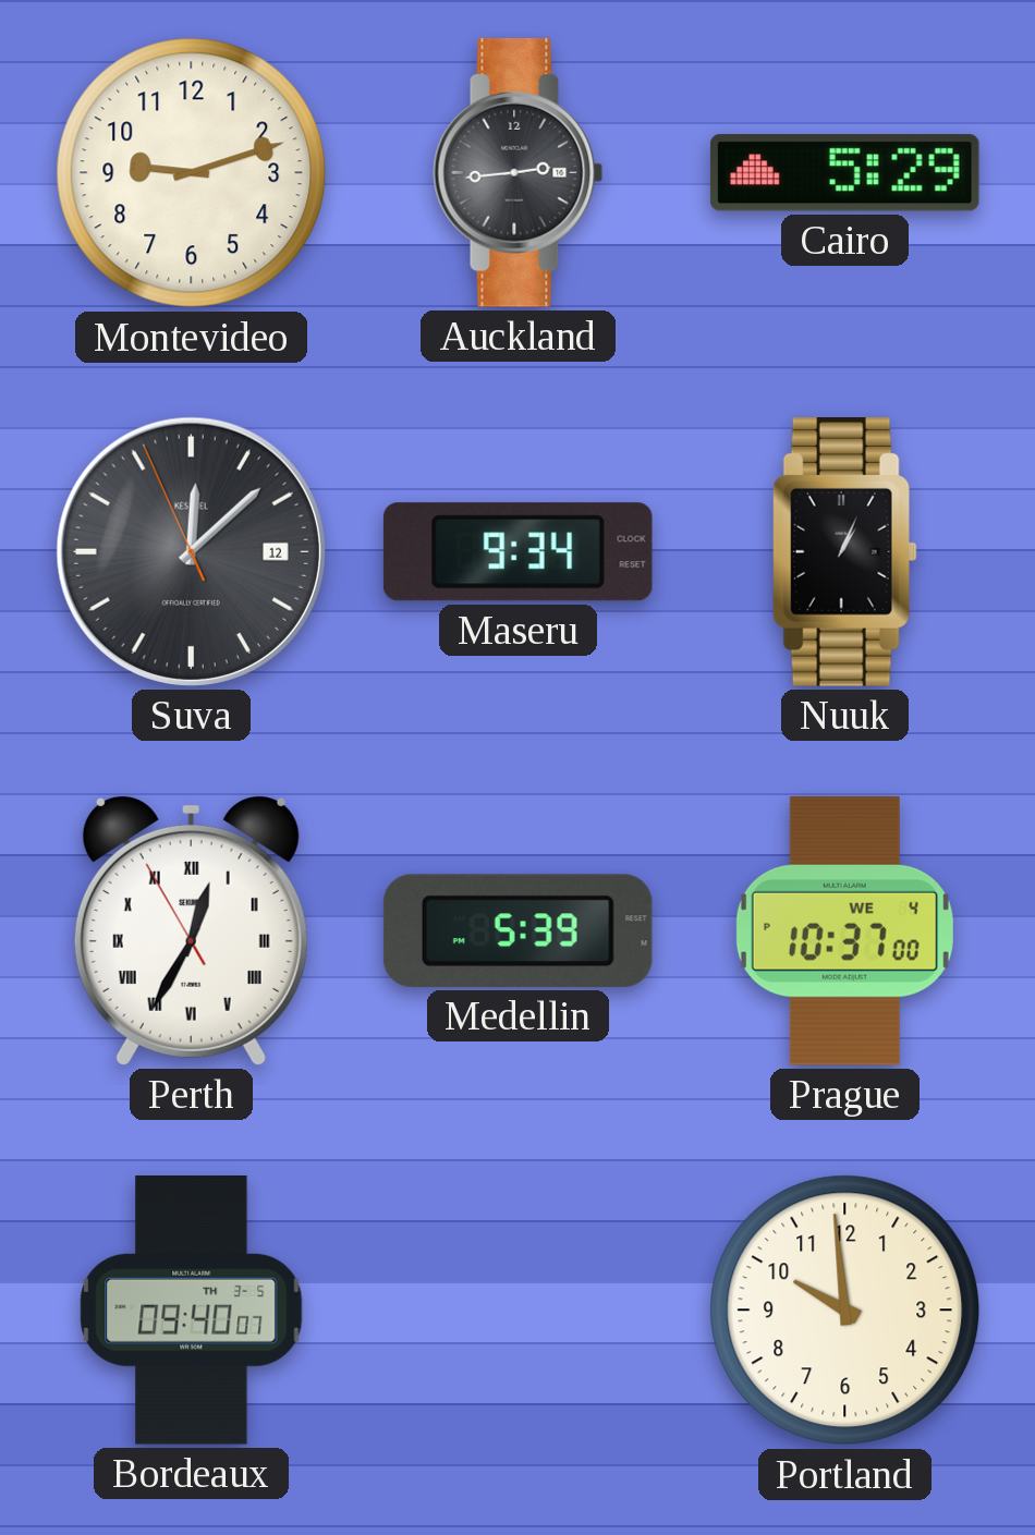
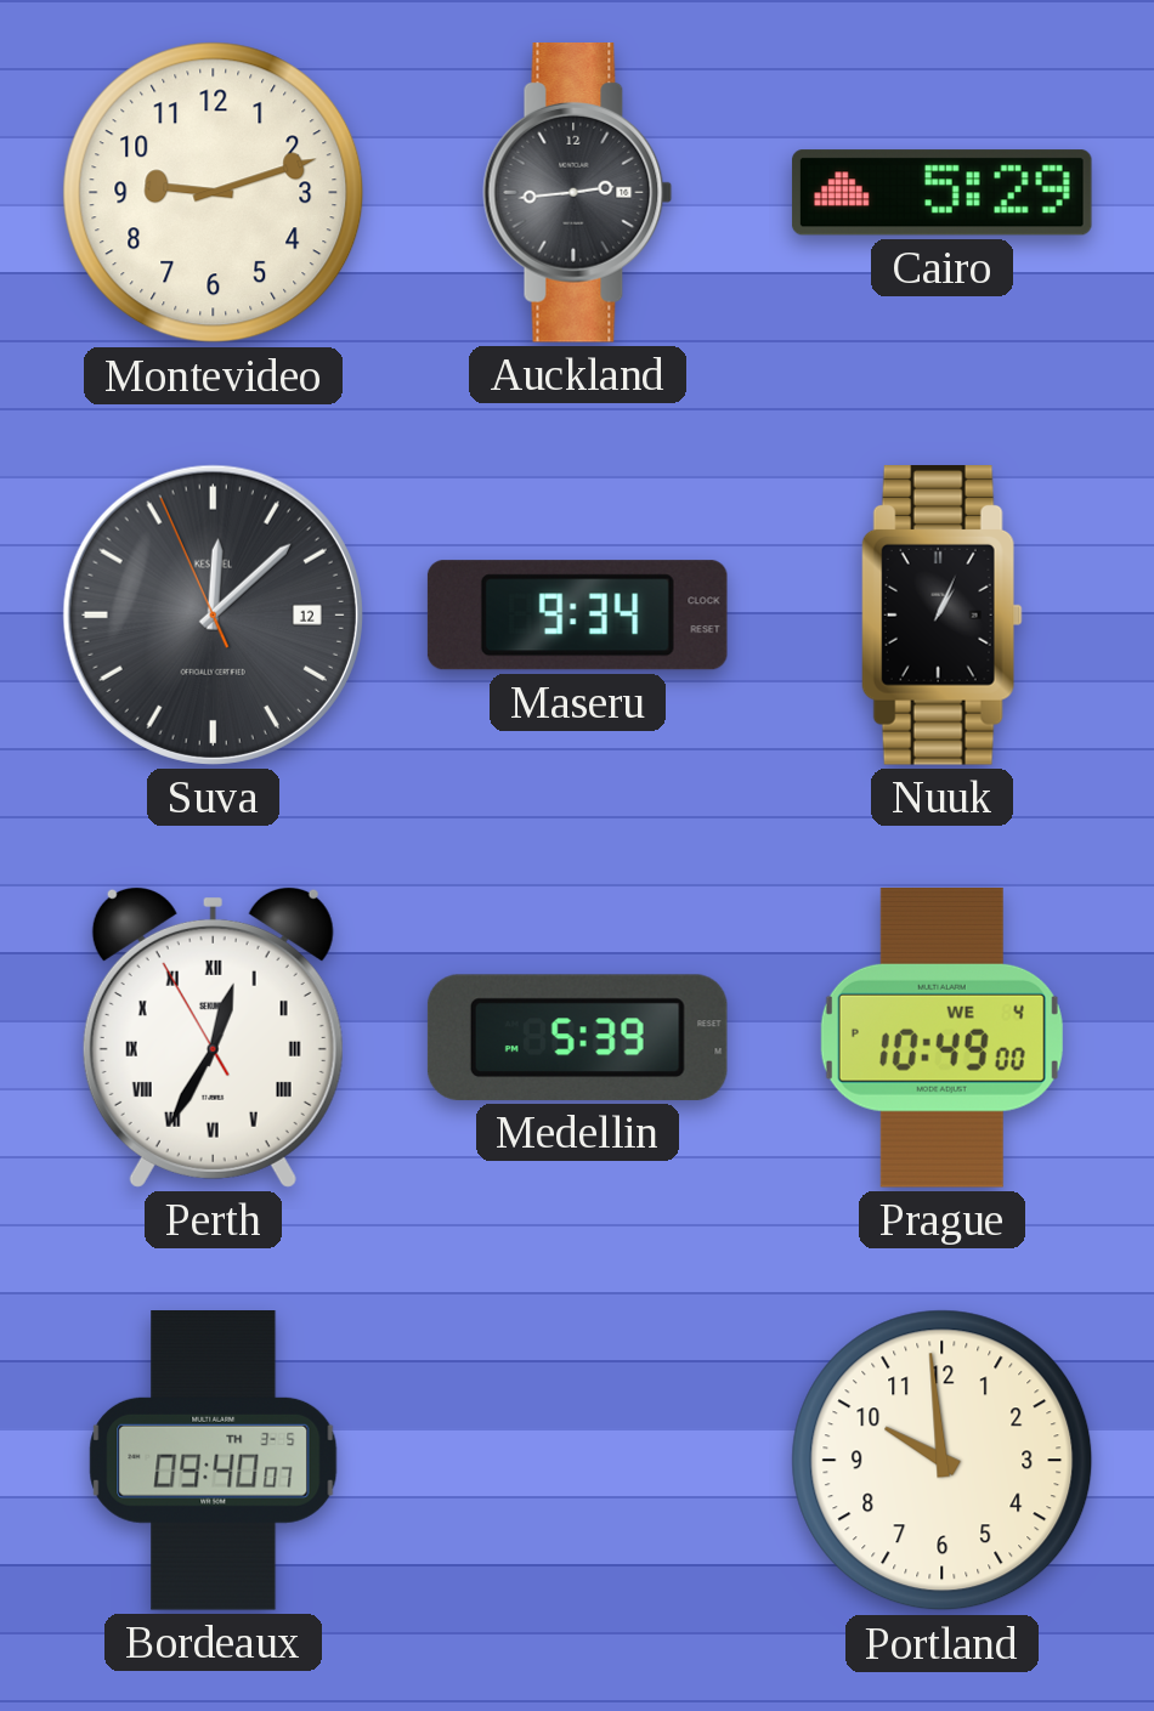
Prague: 10:37 -> 10:49
